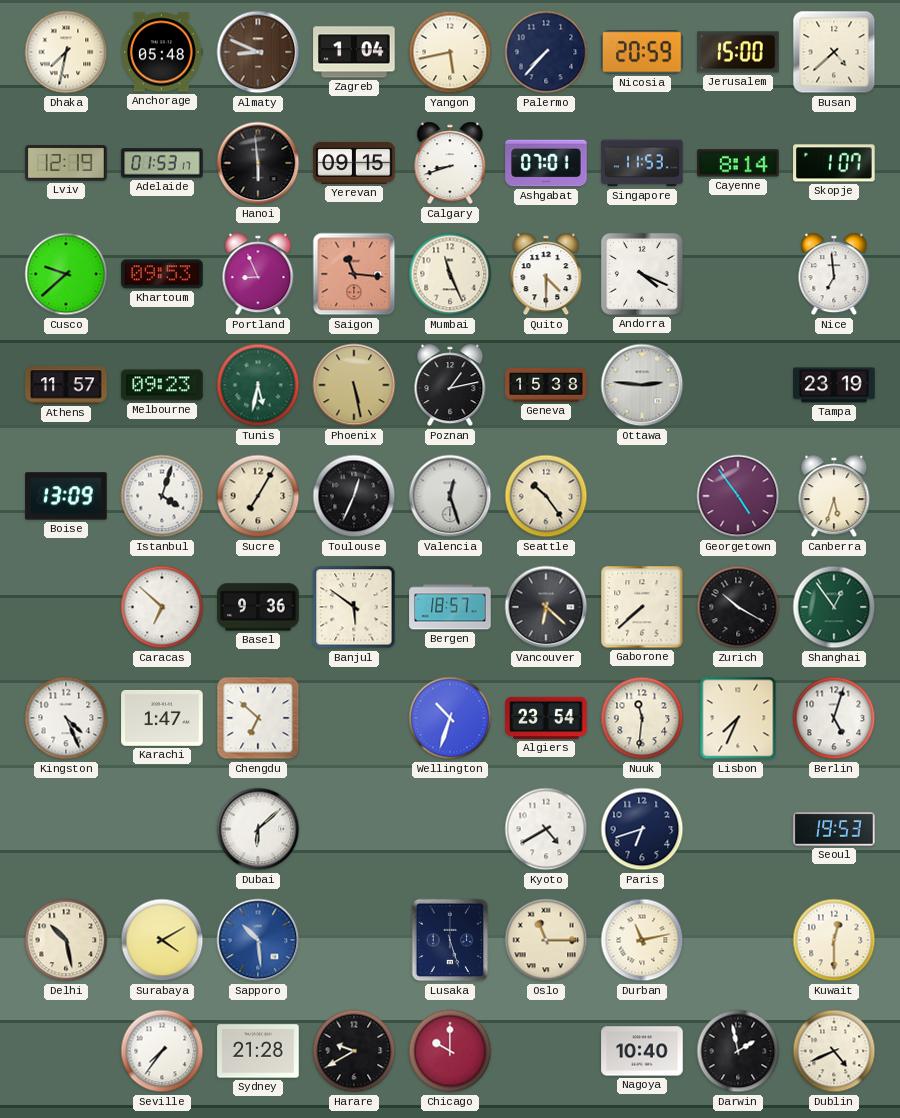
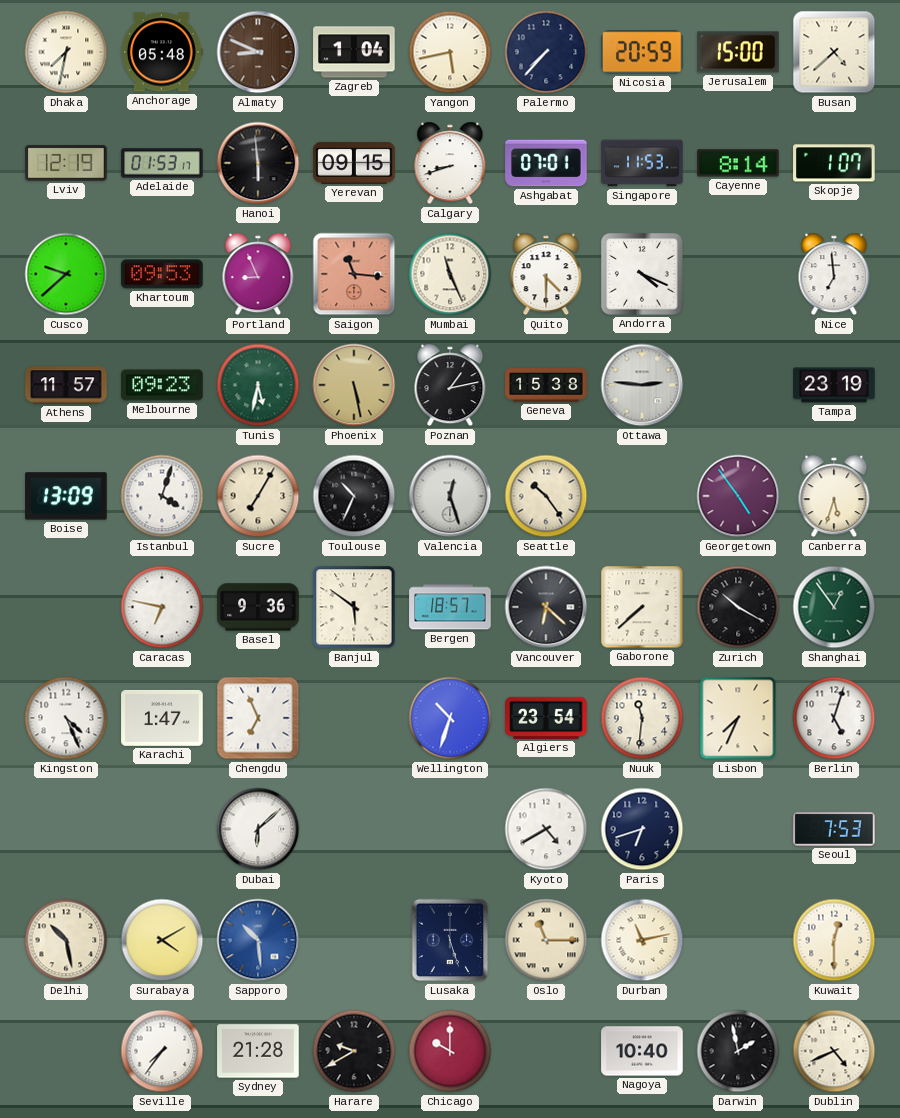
Toulouse: 12:34 -> 10:34
Caracas: 6:52 -> 6:47
Chengdu: 6:52 -> 6:56
Seoul: 19:53 -> 7:53
